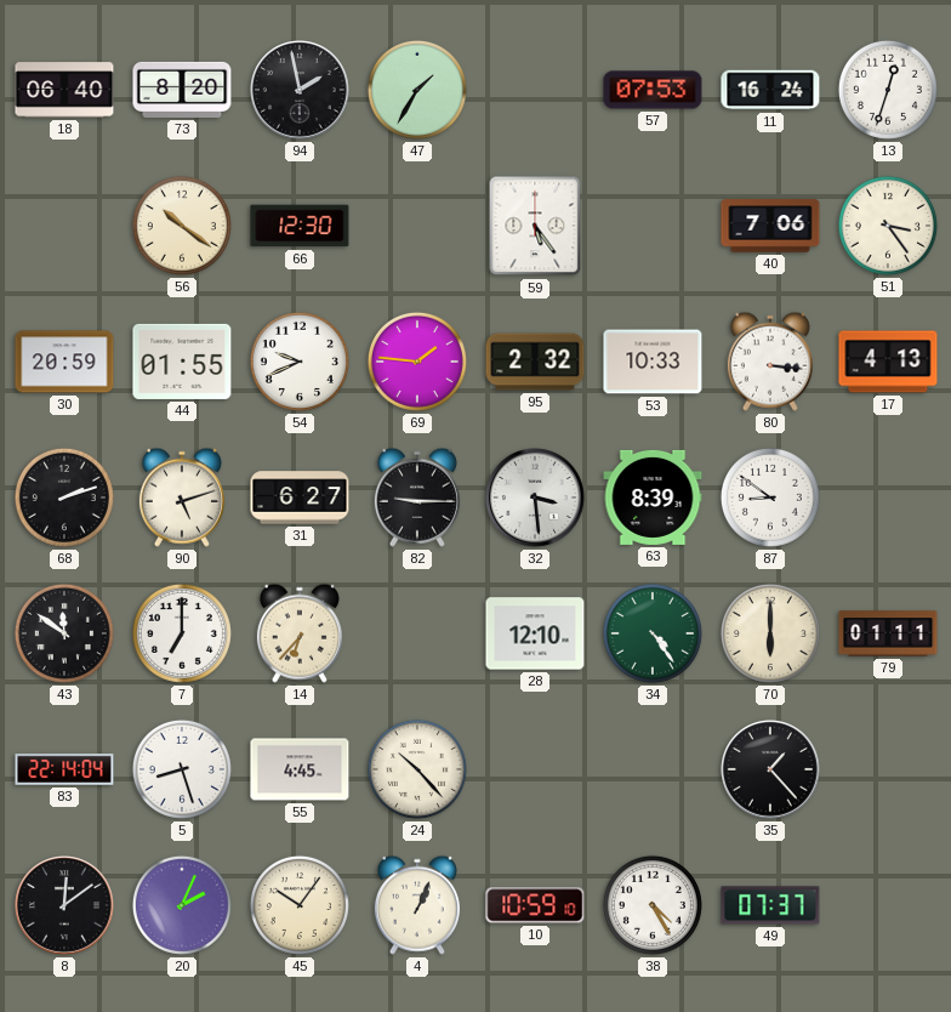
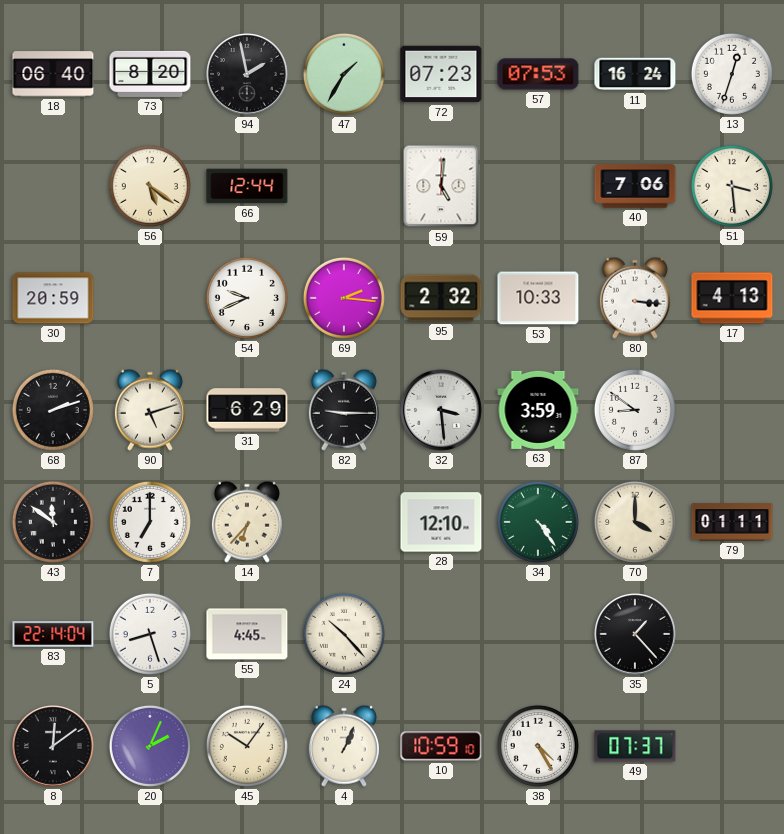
72: none -> 07:23
56: 10:21 -> 5:21
66: 12:30 -> 12:44
59: 5:24 -> 5:01
51: 3:24 -> 3:29
44: 01:55 -> none
69: 1:46 -> 2:16
31: 6:27 -> 6:29
63: 8:39 -> 3:59
70: 6:00 -> 4:00
